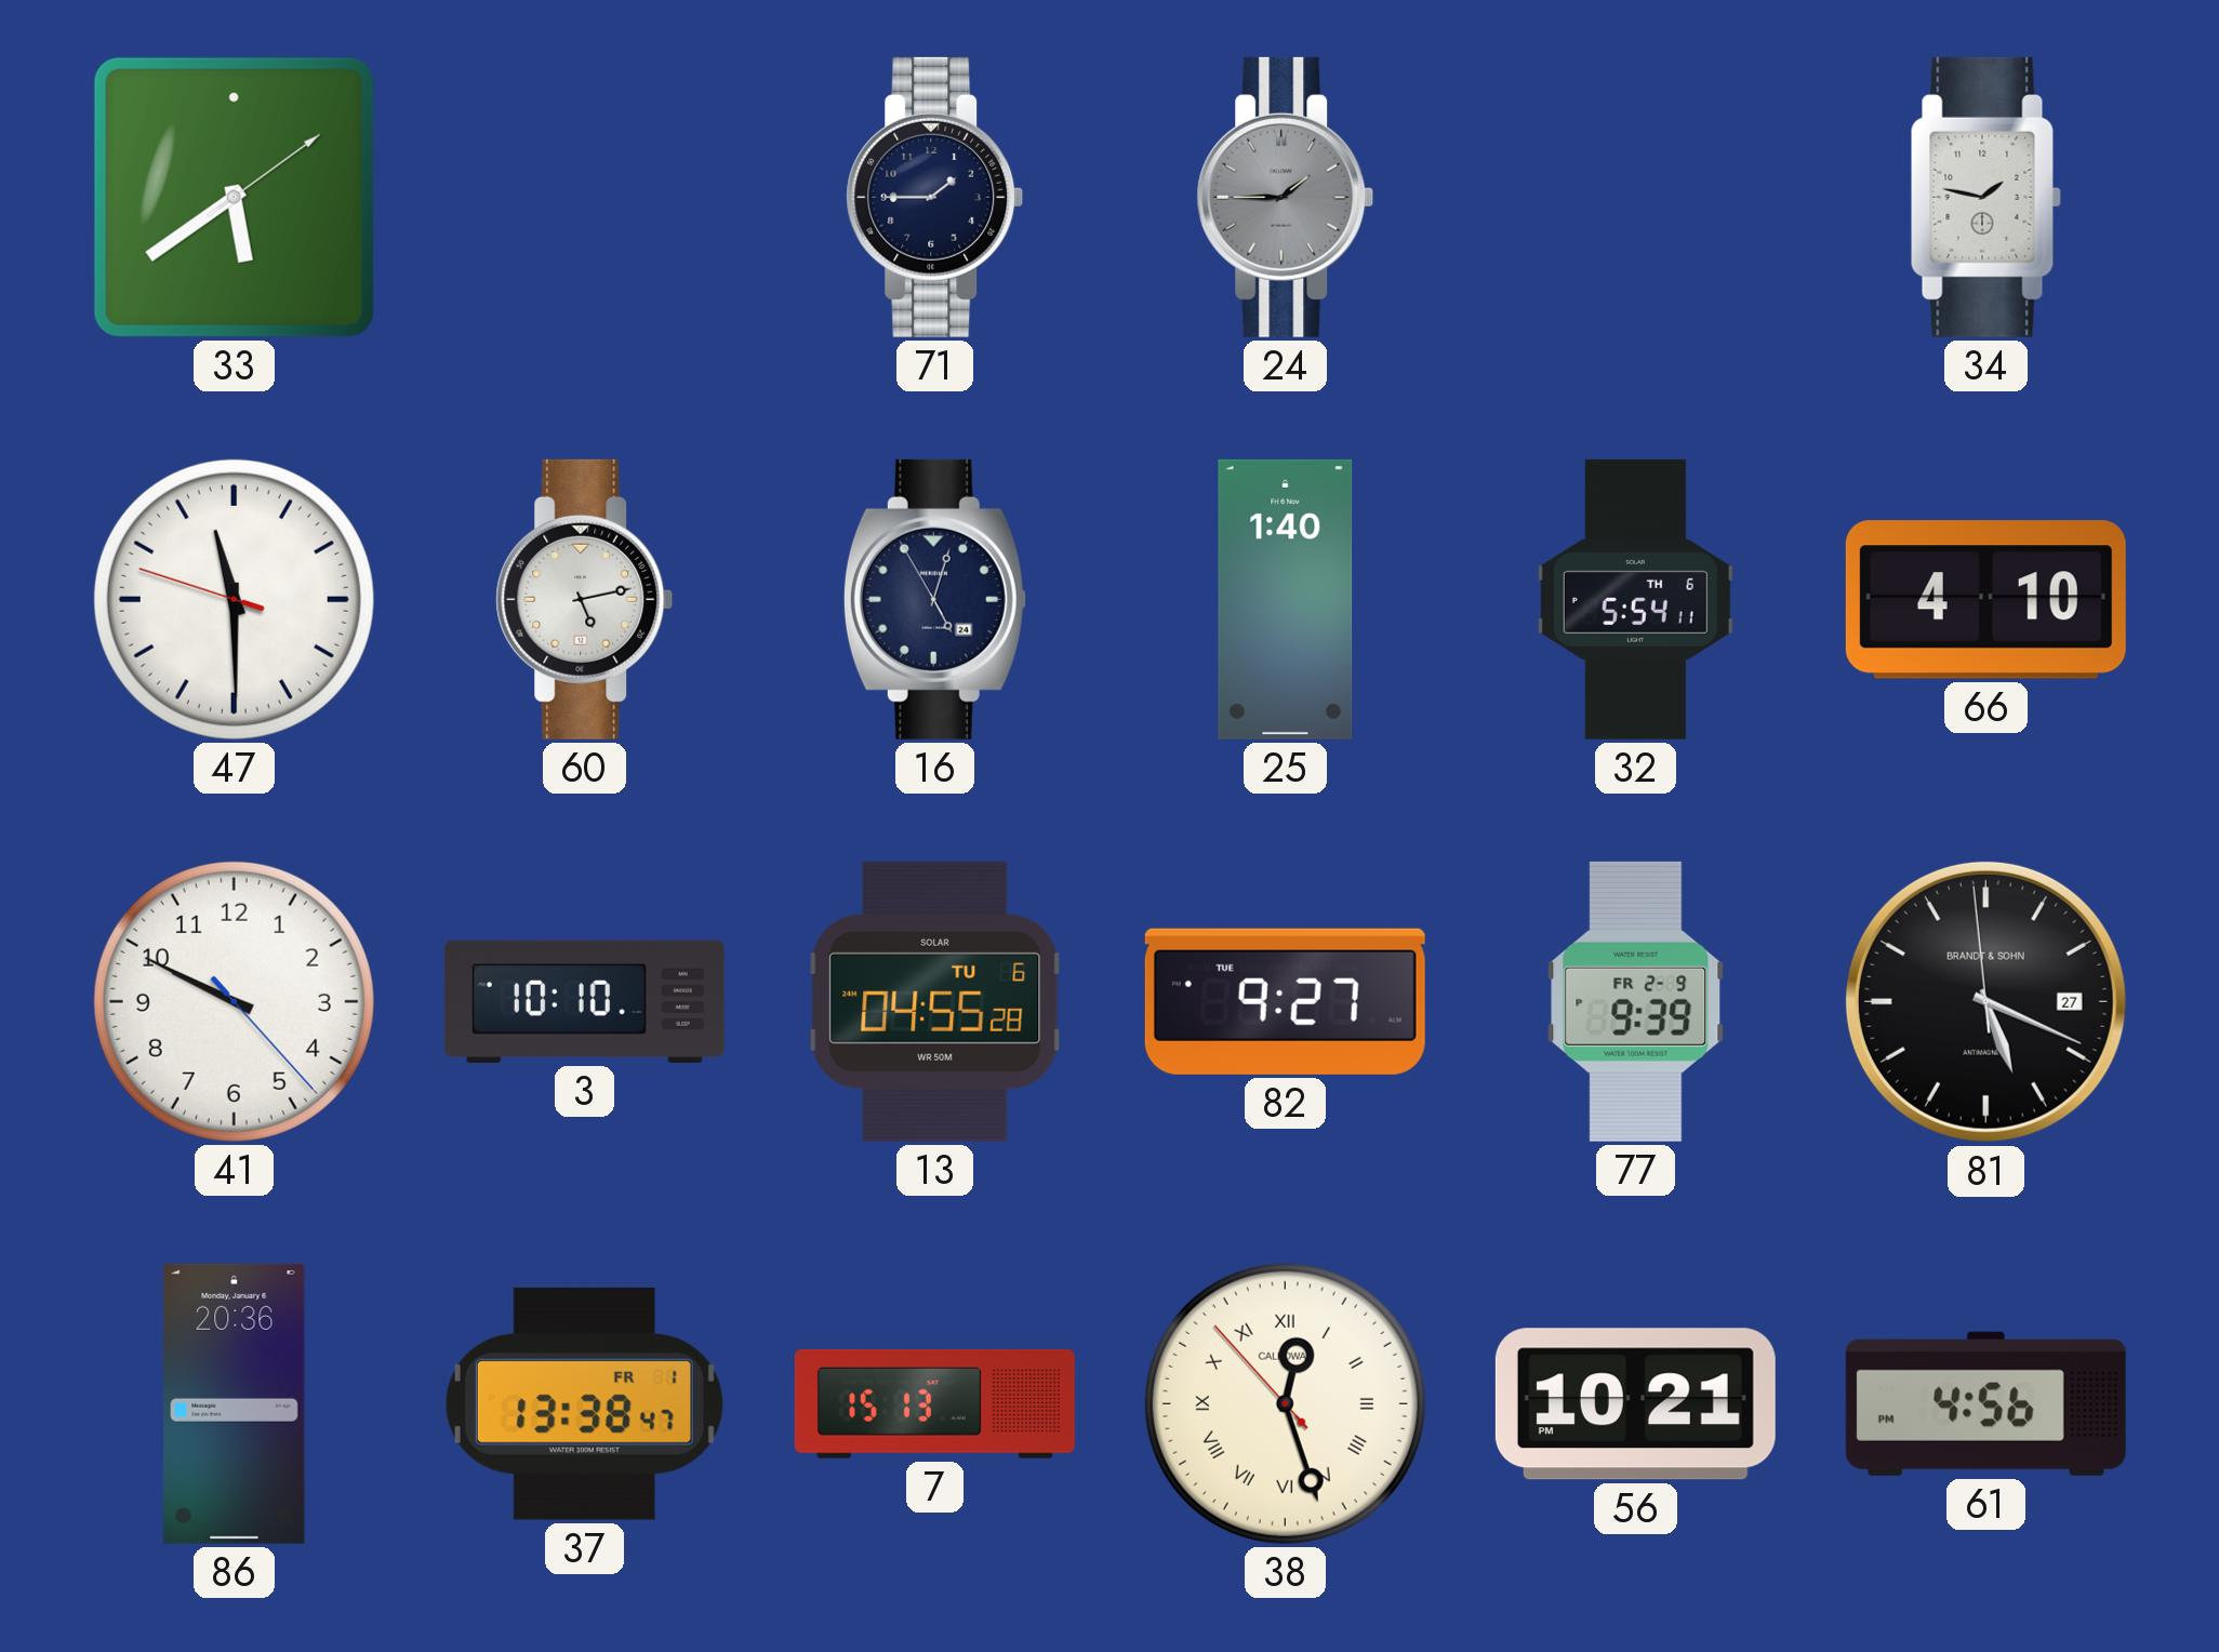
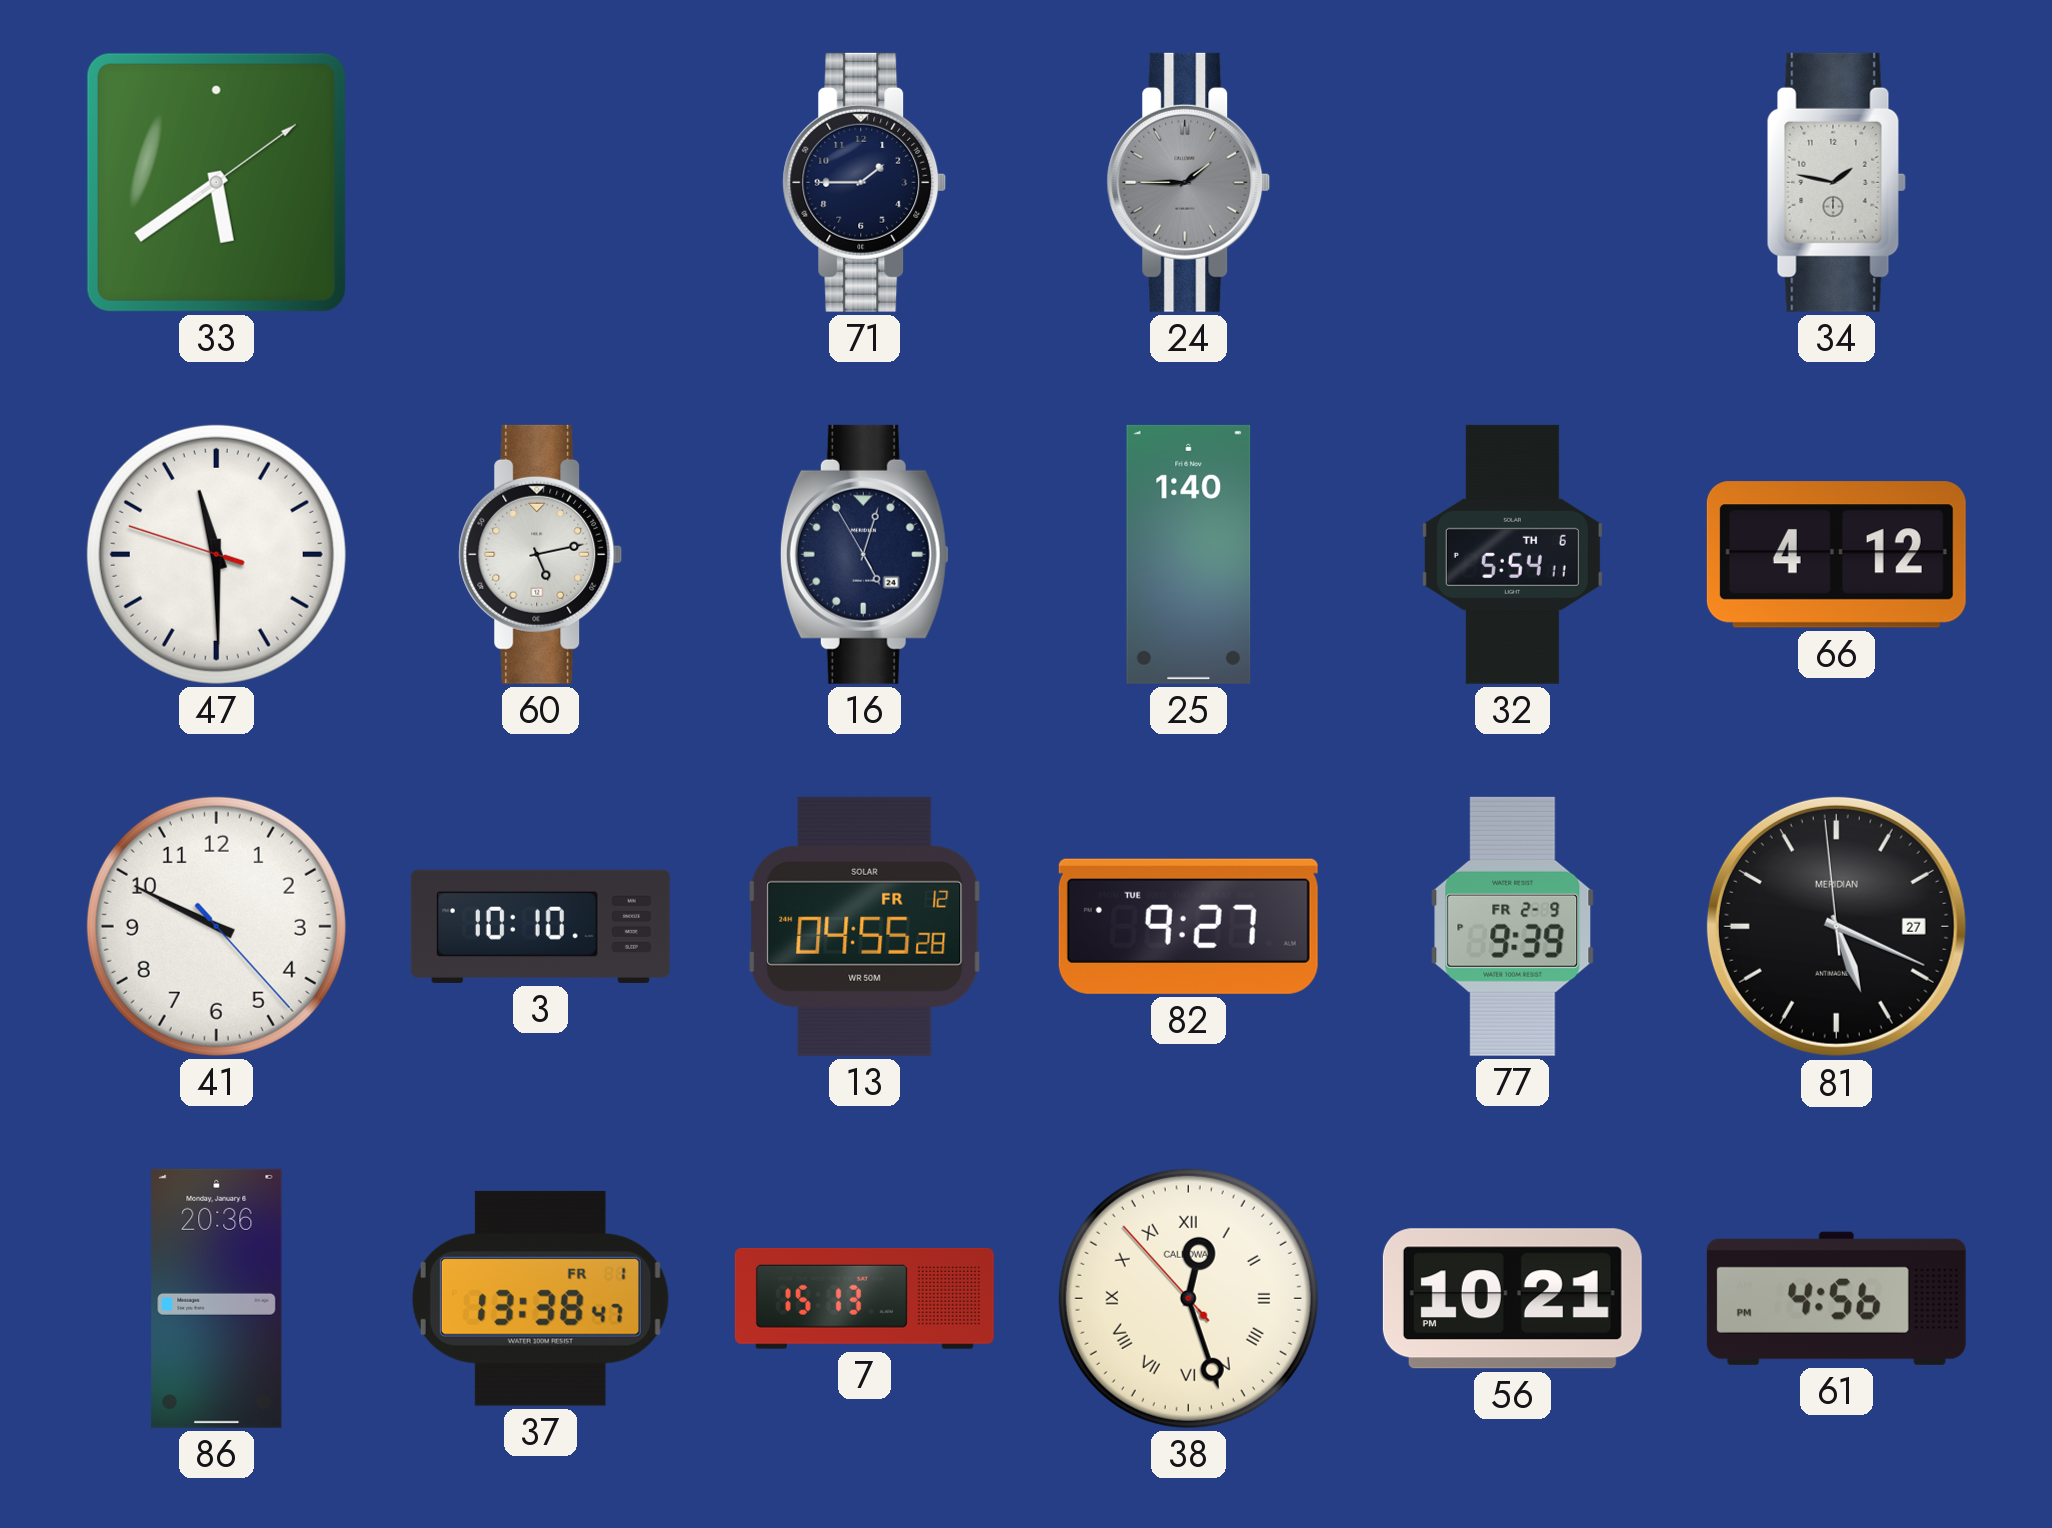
66: 4:10 -> 4:12
13 date: TU 6 -> FR 12
81 brand: BRANDT & SOHN -> MERIDIAN
